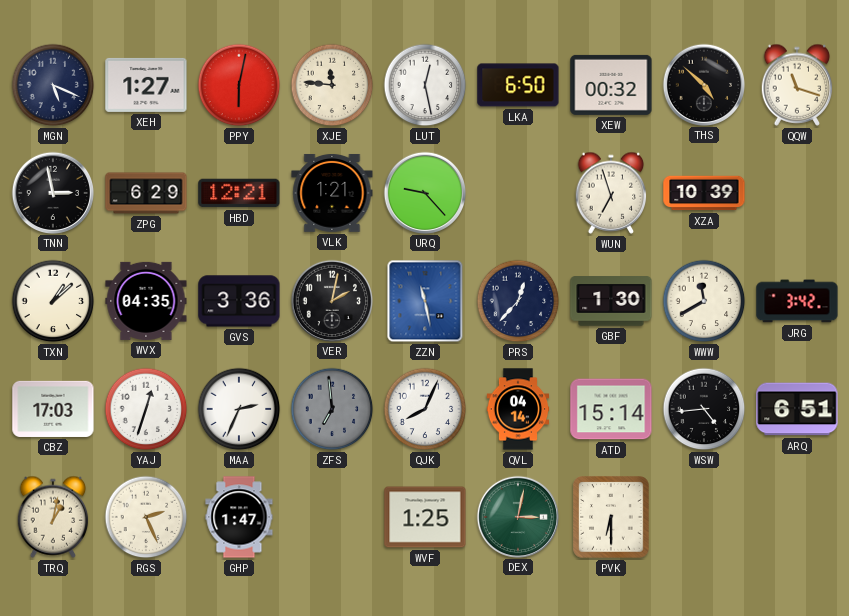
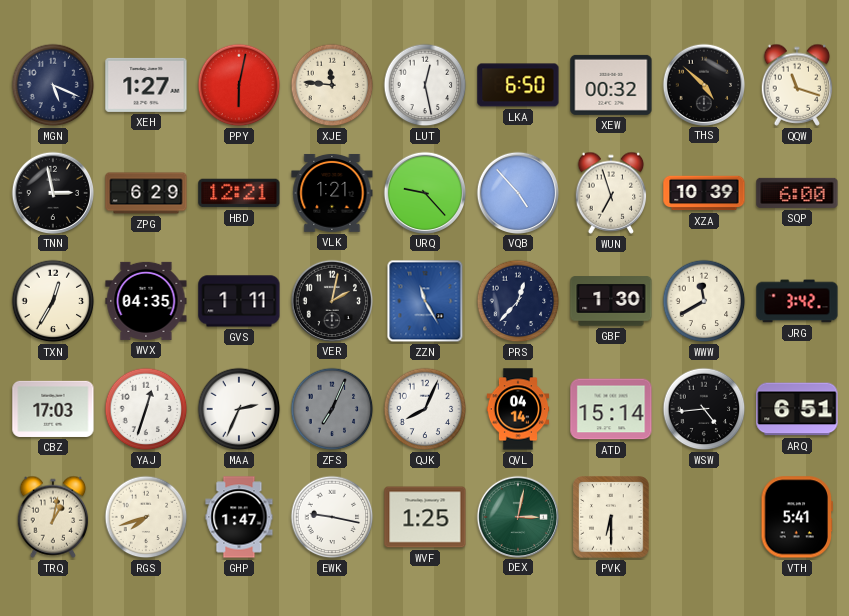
VQB: none -> 4:53
SQP: none -> 6:00
TXN: 1:08 -> 12:35
GVS: 3:36 -> 1:11
ZZN: 11:28 -> 11:25
ZFS: 6:59 -> 7:04
RGS: 2:26 -> 7:42
EWK: none -> 9:17
VTH: none -> 5:41
